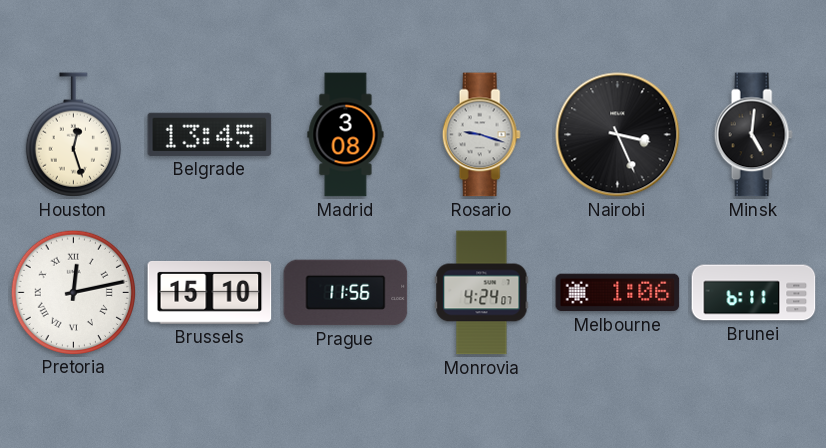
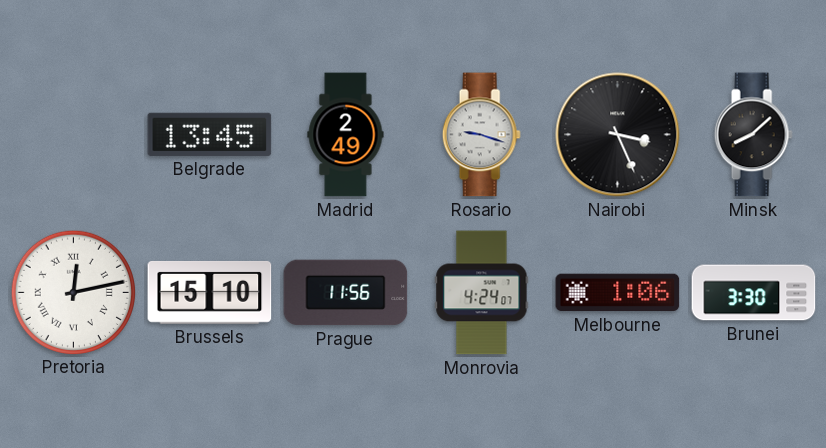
Houston: 12:27 -> none
Madrid: 3:08 -> 2:49
Minsk: 5:01 -> 8:08
Brunei: 6:11 -> 3:30
